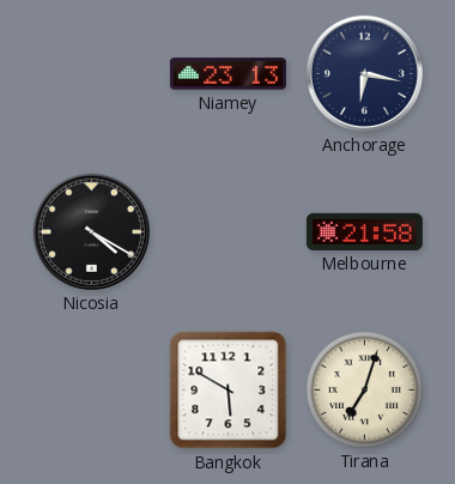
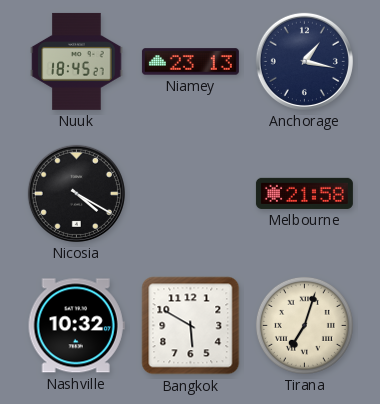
Nuuk: none -> 18:45
Anchorage: 6:17 -> 1:17
Nashville: none -> 10:32
